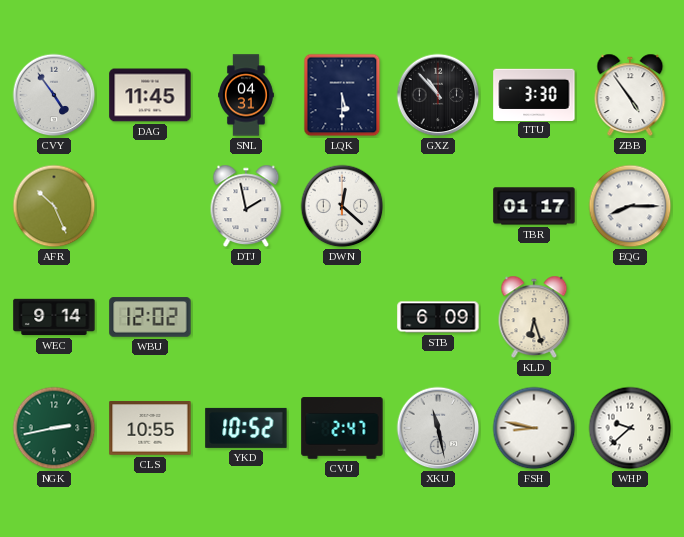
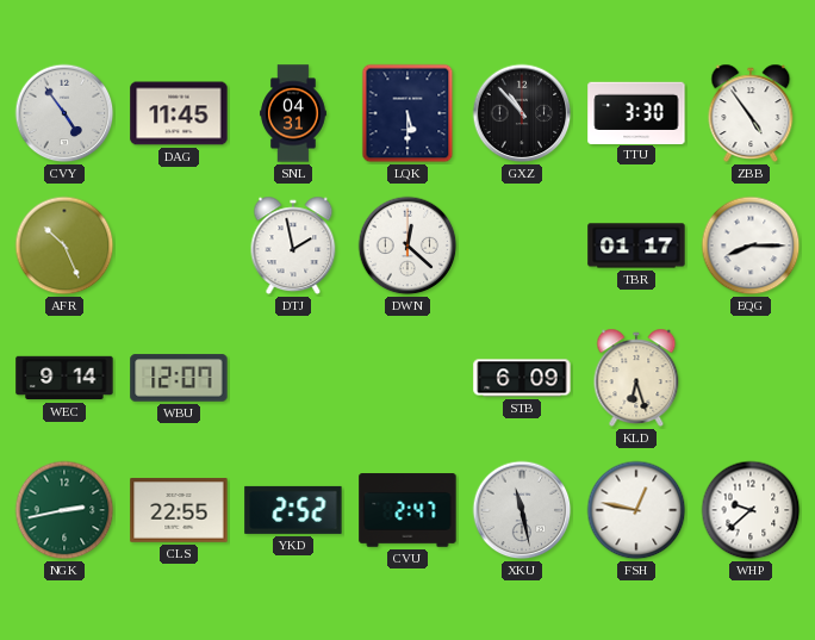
WBU: 12:02 -> 12:07
CLS: 10:55 -> 22:55
YKD: 10:52 -> 2:52
FSH: 8:47 -> 12:47
